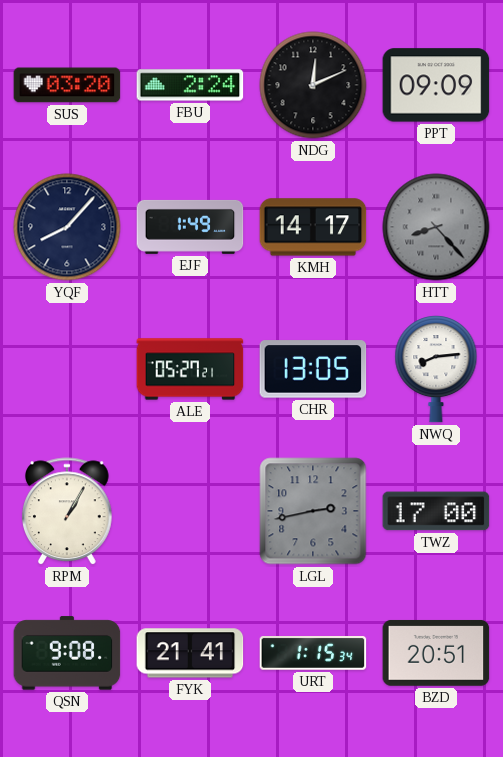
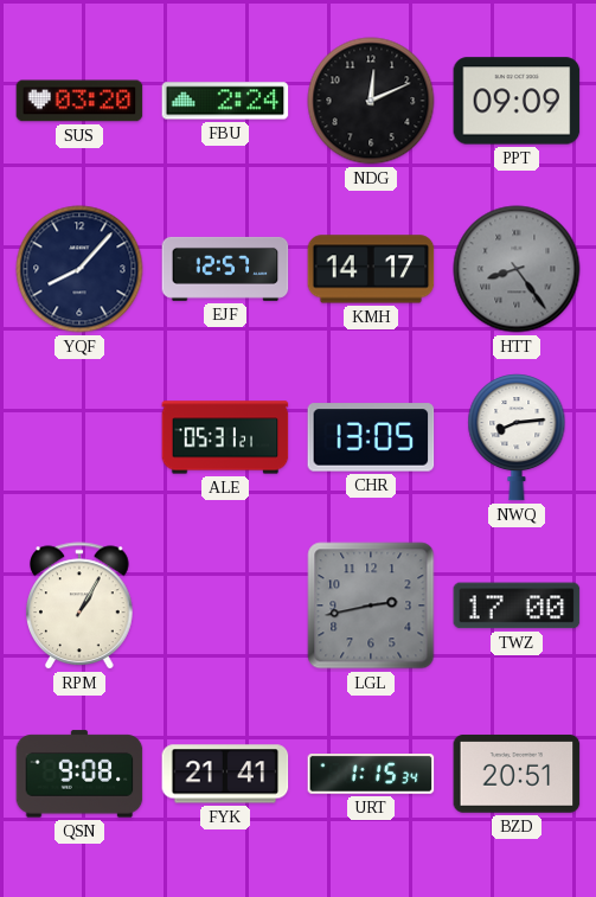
EJF: 1:49 -> 12:57
HTT: 8:23 -> 8:24
ALE: 05:27 -> 05:31
